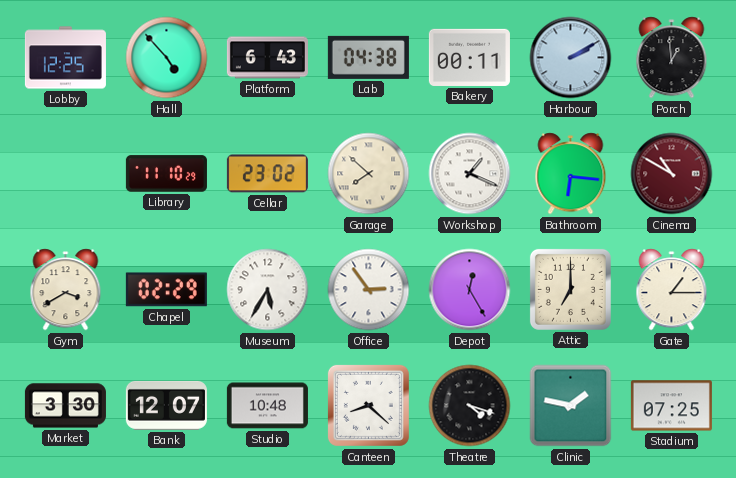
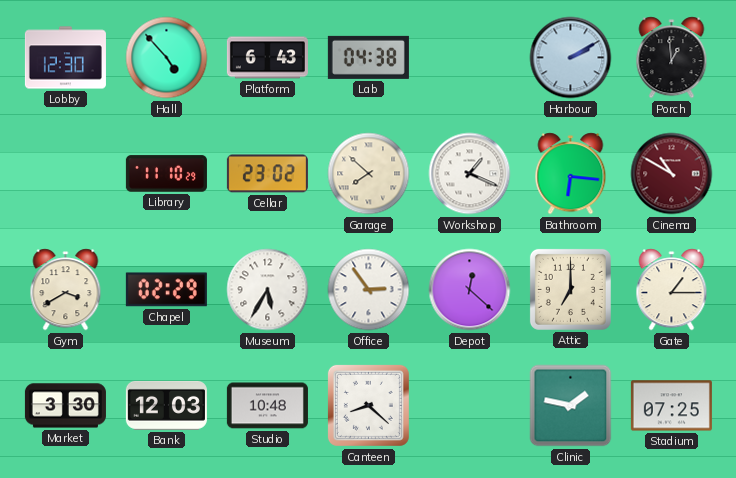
Lobby: 12:25 -> 12:30
Bakery: 00:11 -> none
Depot: 12:25 -> 12:22
Bank: 12:07 -> 12:03
Theatre: 4:18 -> none
